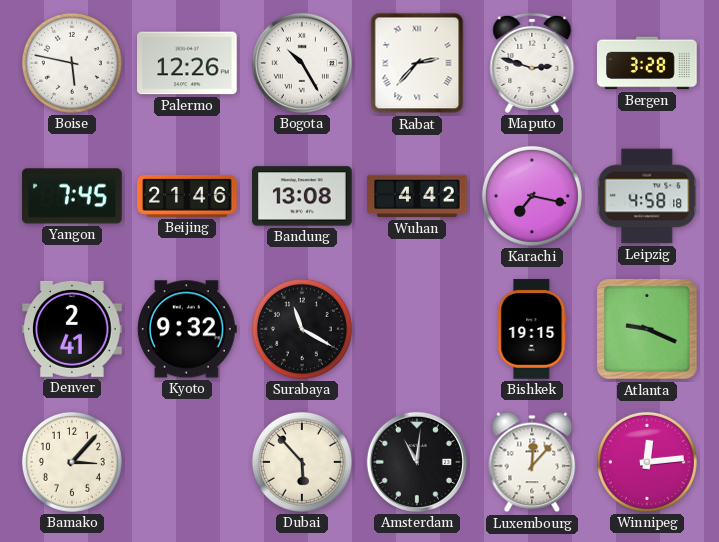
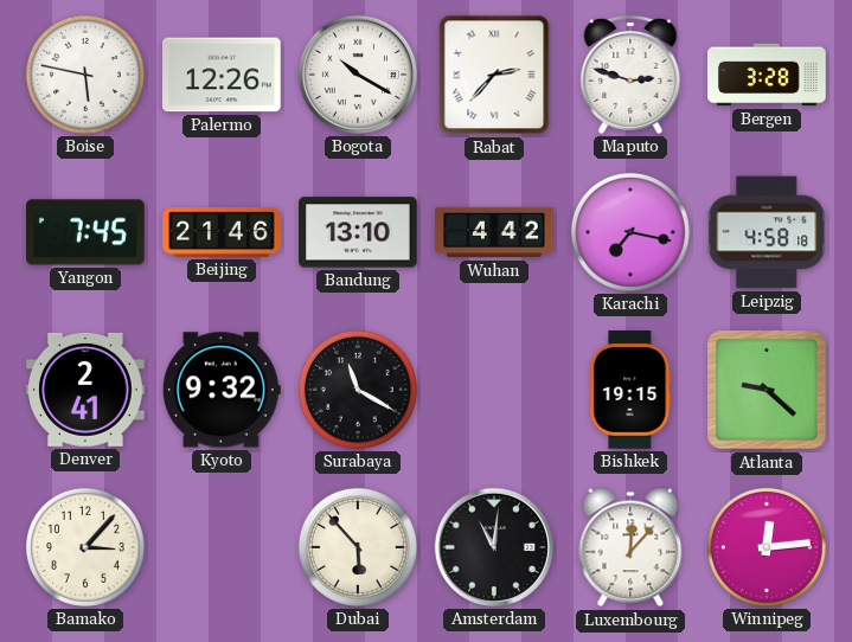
Bogota: 10:25 -> 10:20
Bandung: 13:08 -> 13:10
Atlanta: 9:19 -> 9:22
